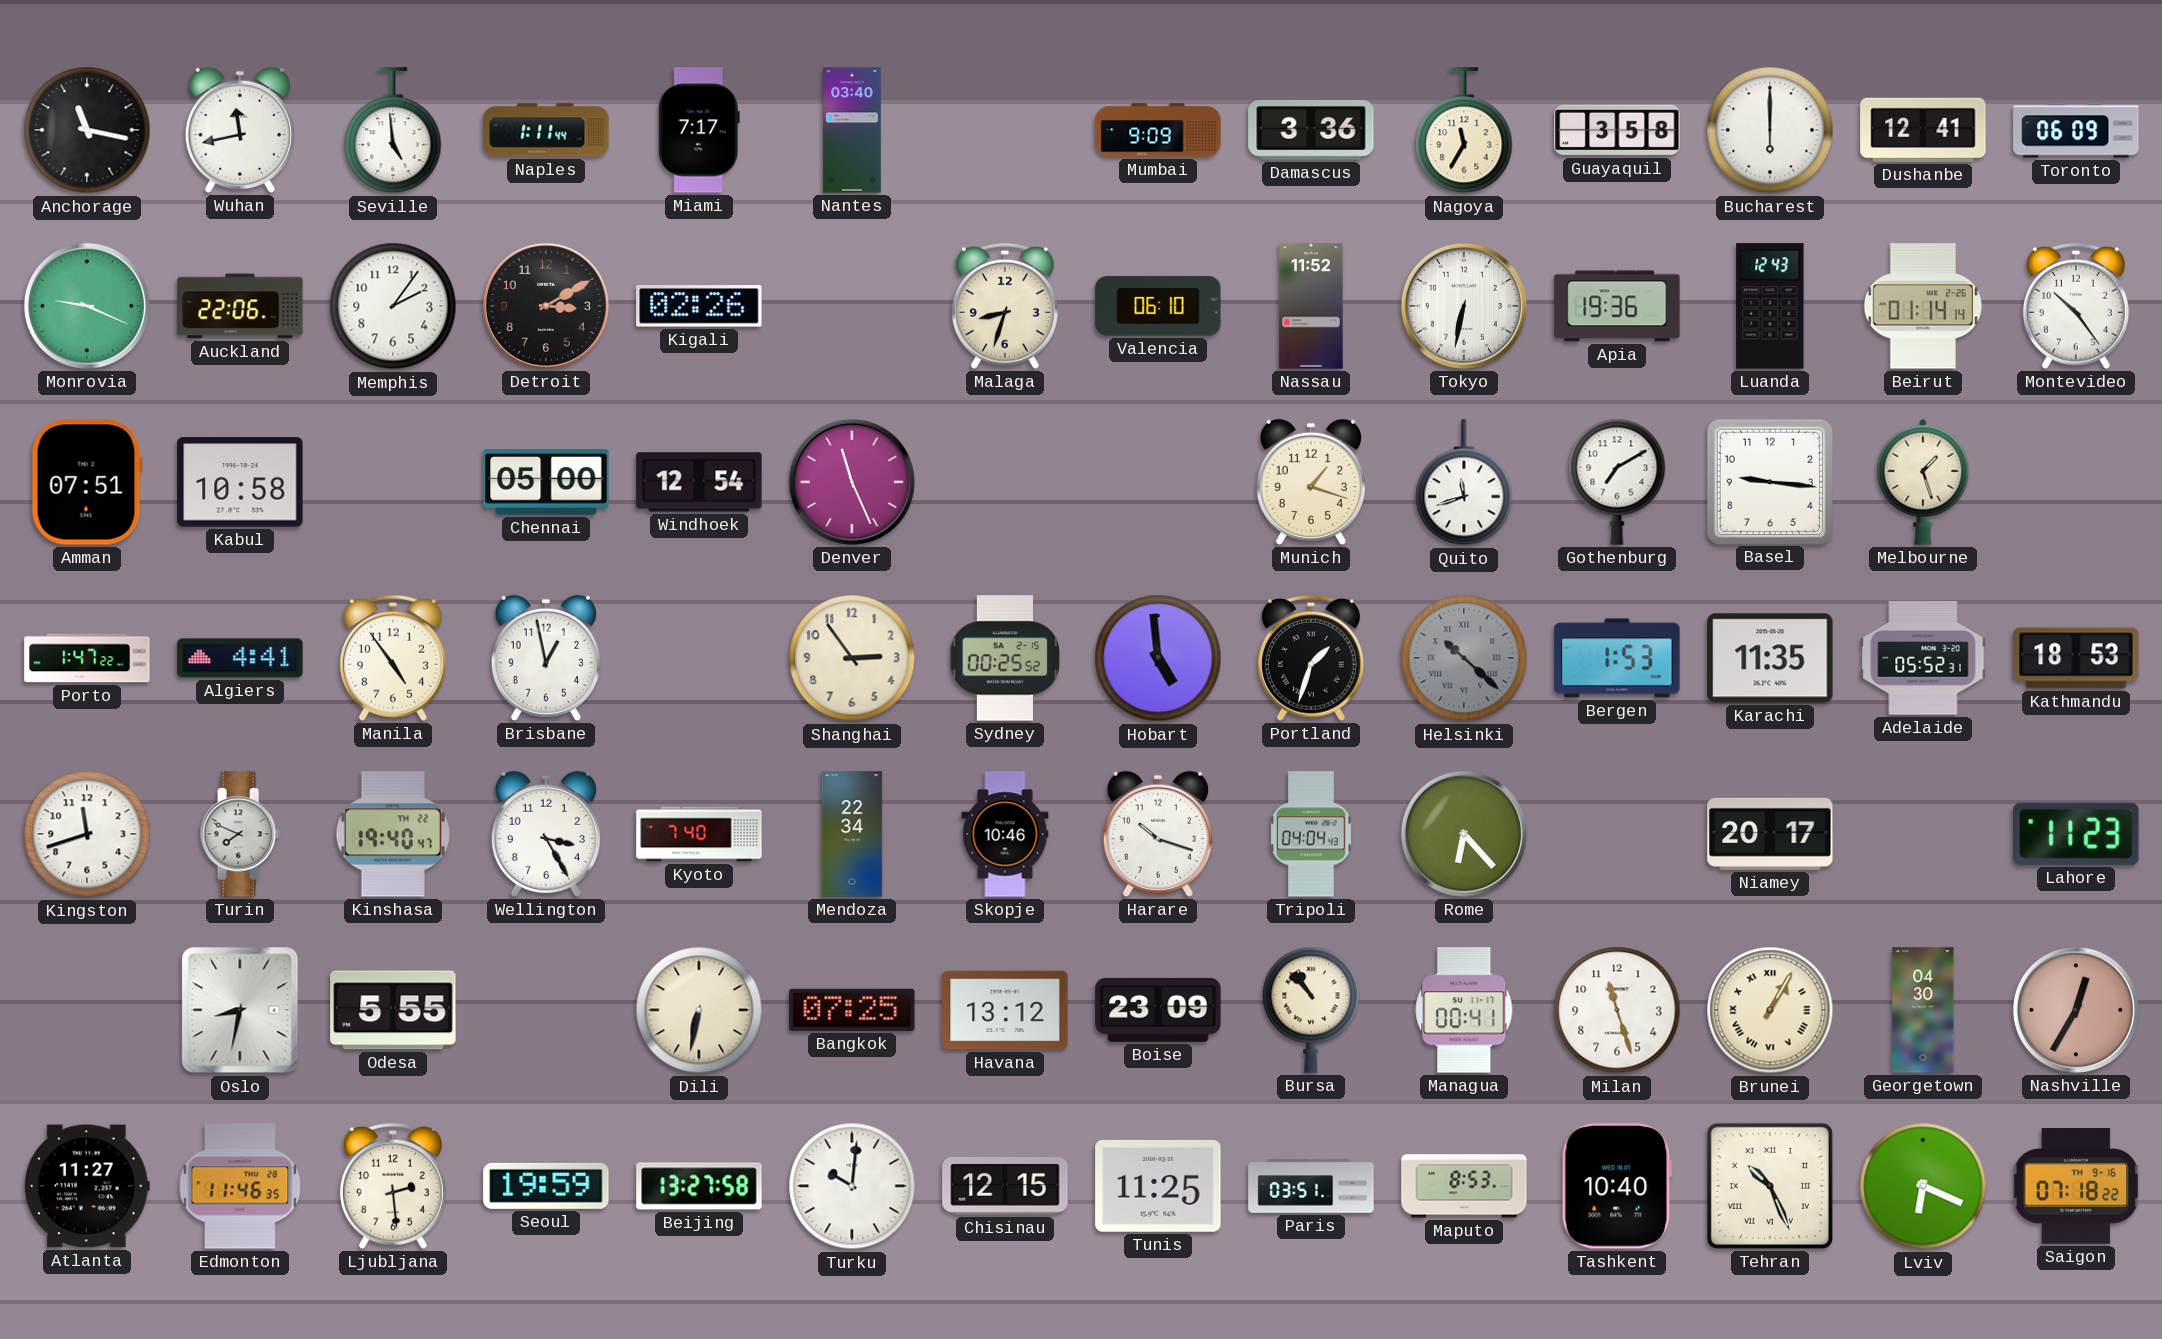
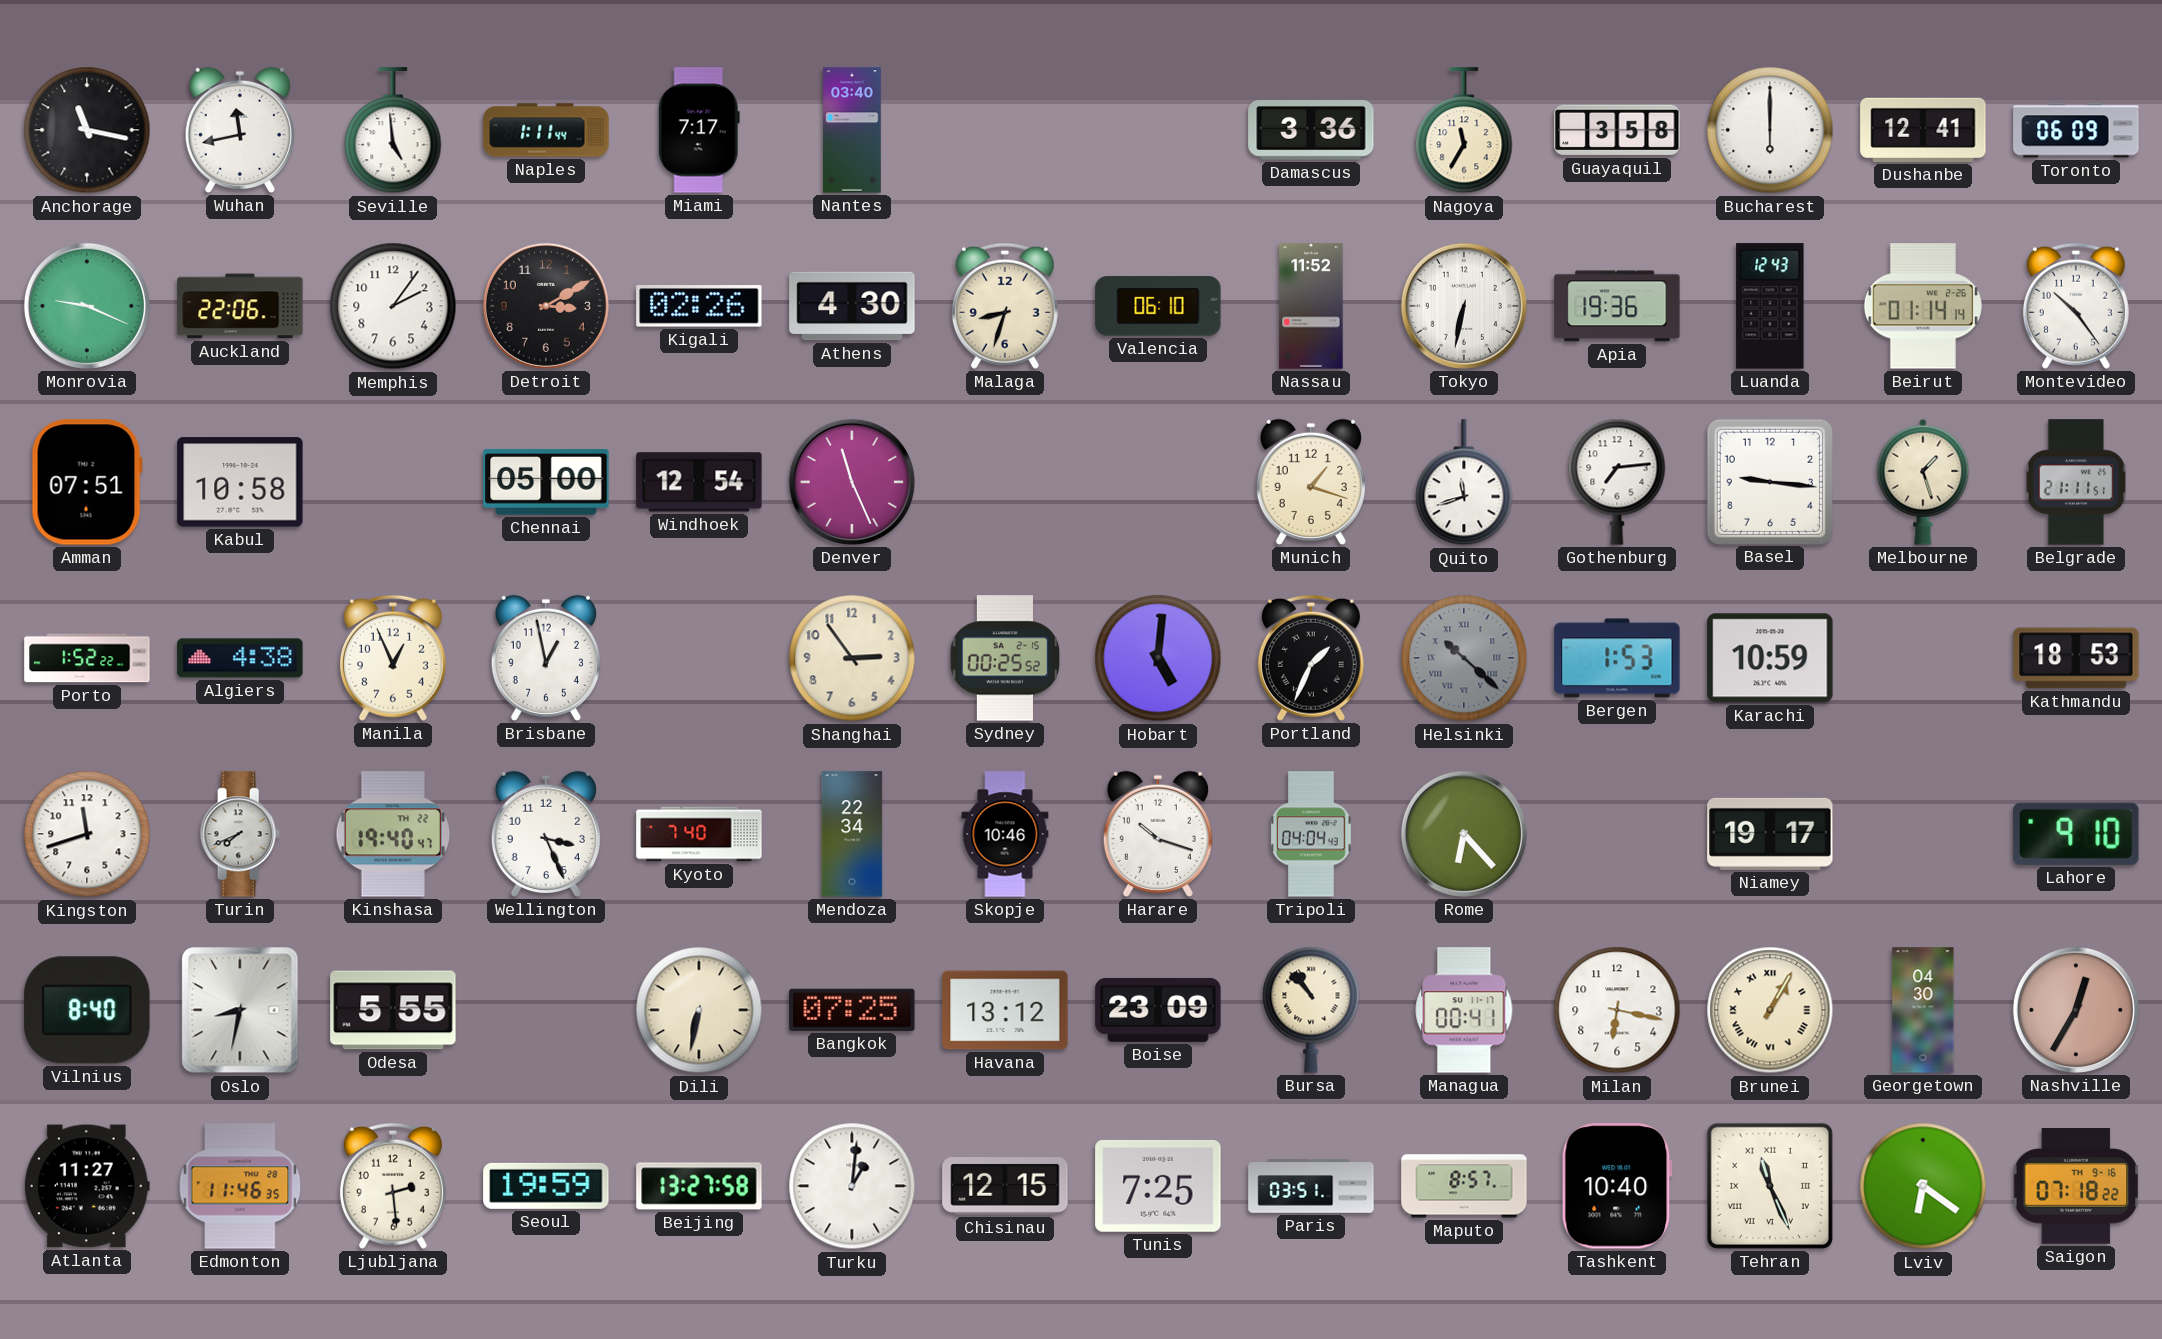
Mumbai: 9:09 -> none
Athens: none -> 4:30
Gothenburg: 7:10 -> 7:14
Belgrade: none -> 21:11
Porto: 1:47 -> 1:52
Algiers: 4:41 -> 4:38
Manila: 4:54 -> 12:56
Hobart: 4:59 -> 5:01
Portland: 1:33 -> 1:34
Karachi: 11:35 -> 10:59
Adelaide: 05:52 -> none
Turin: 7:49 -> 7:41
Wellington: 3:25 -> 3:26
Niamey: 20:17 -> 19:17
Lahore: 11:23 -> 9:10
Vilnius: none -> 8:40
Milan: 11:27 -> 6:17
Turku: 10:01 -> 1:01
Tunis: 11:25 -> 7:25
Maputo: 8:53 -> 8:57
Tehran: 10:26 -> 11:26
Lviv: 6:19 -> 6:21
